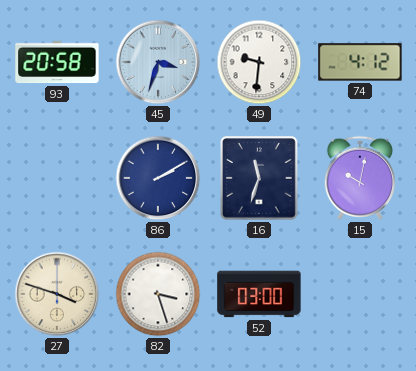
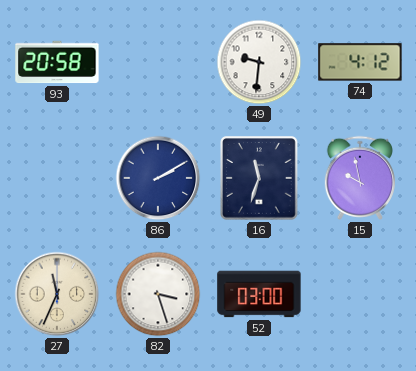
45: 3:33 -> none
15: 10:02 -> 9:58
27: 3:48 -> 11:34
